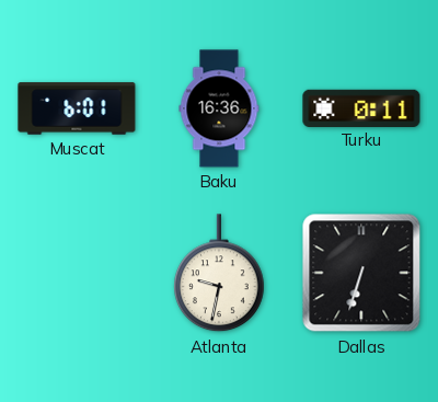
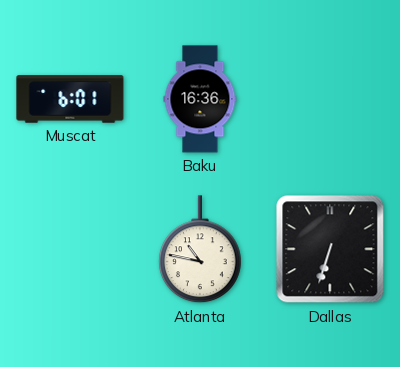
Turku: 0:11 -> none
Atlanta: 9:32 -> 10:47
